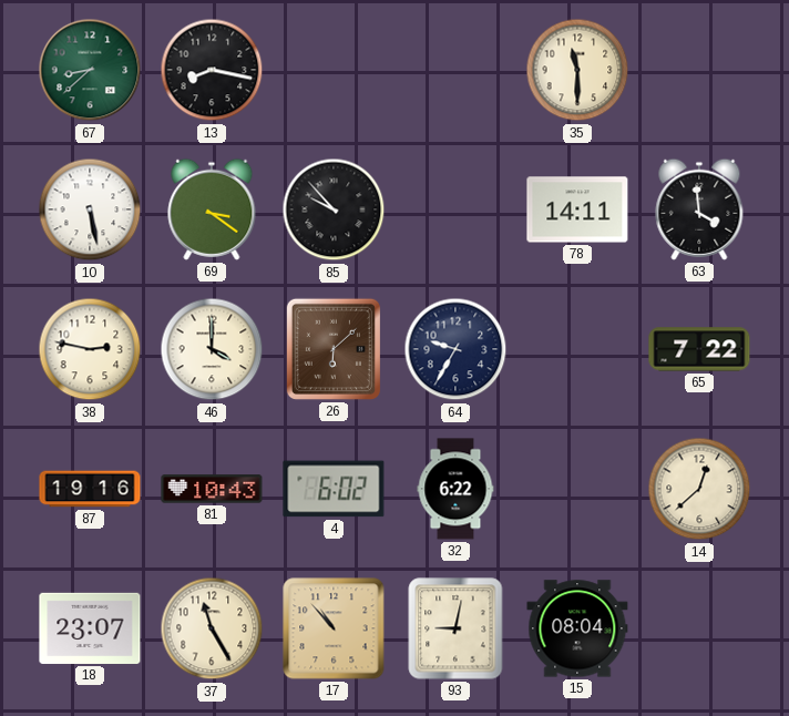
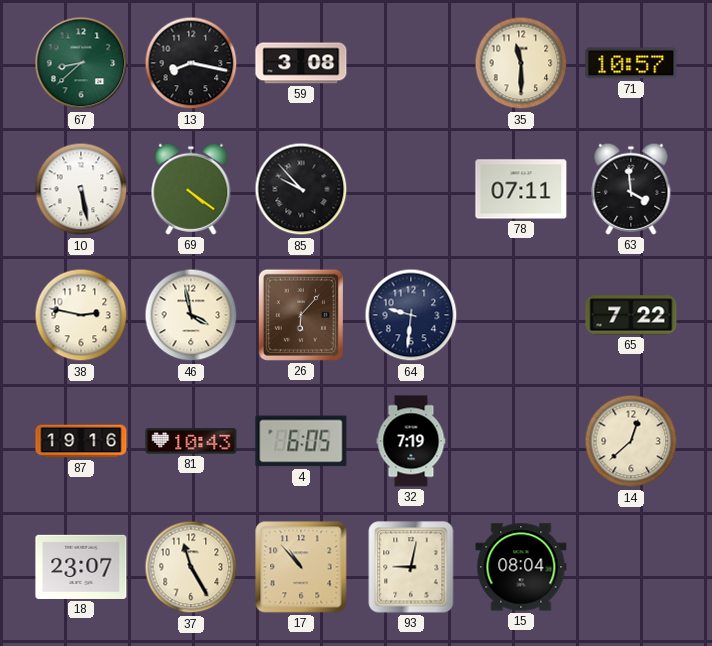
59: none -> 3:08
71: none -> 10:57
69: 3:21 -> 4:21
78: 14:11 -> 07:11
46: 4:00 -> 3:58
26: 6:08 -> 6:07
64: 9:35 -> 9:31
4: 6:02 -> 6:05
32: 6:22 -> 7:19
